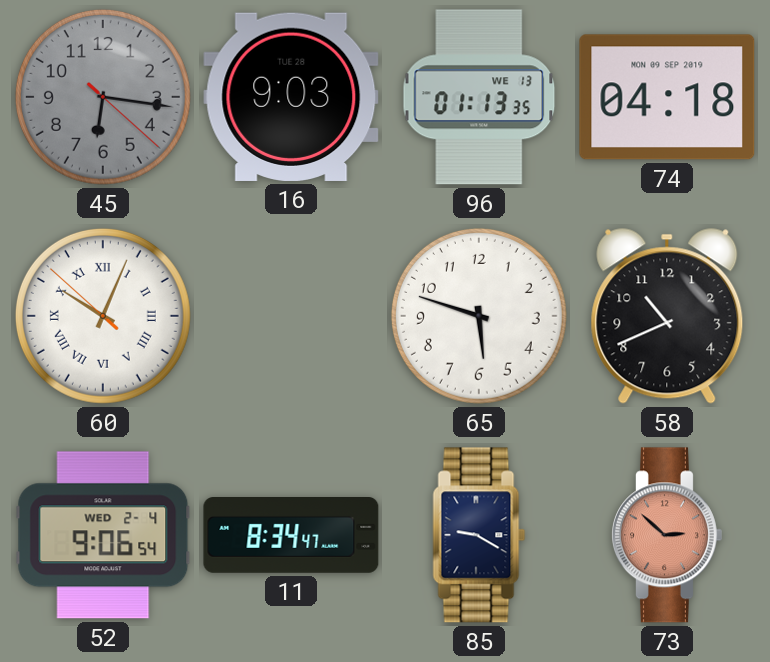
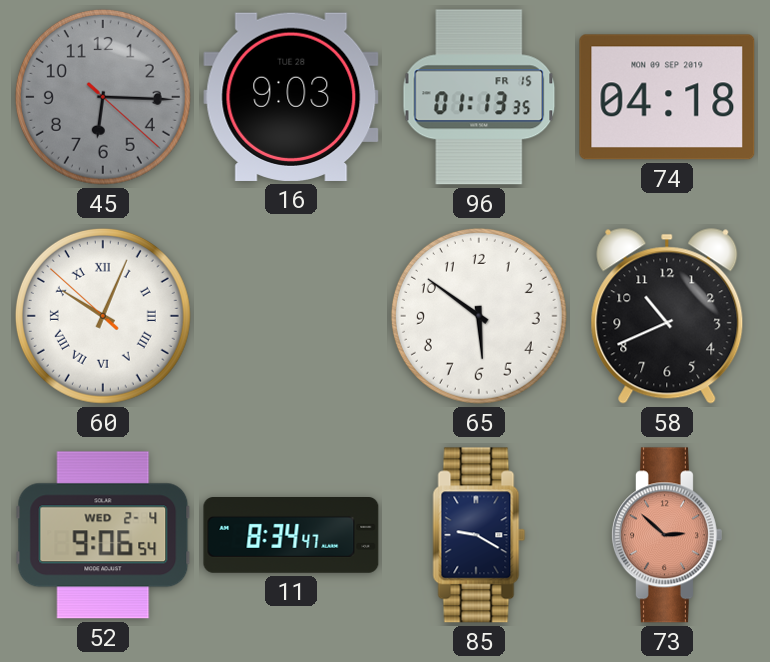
45: 6:16 -> 6:15
96 date: WE 13 -> FR 15
65: 5:48 -> 5:51
